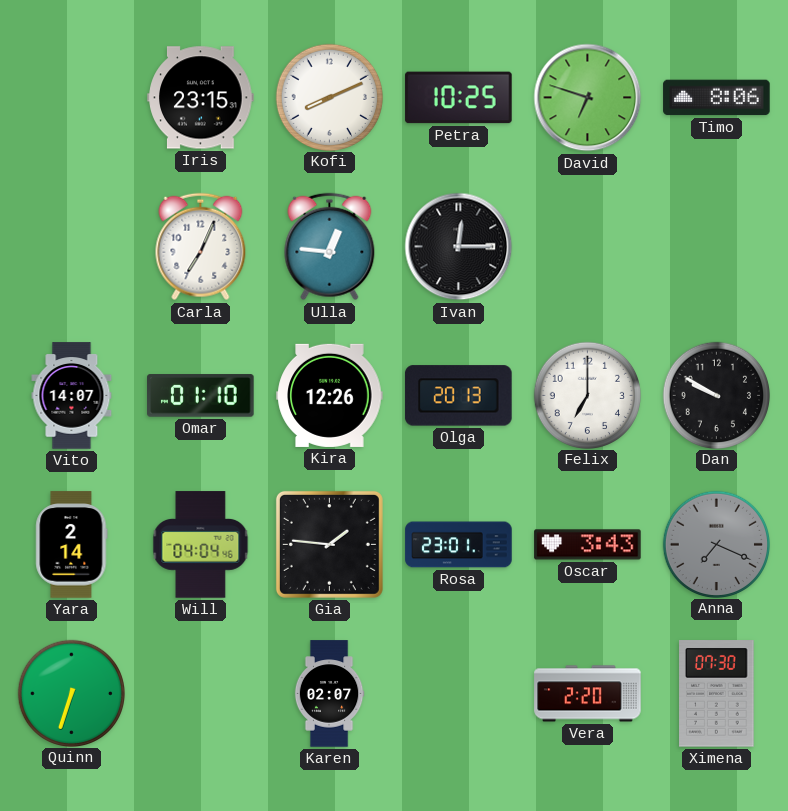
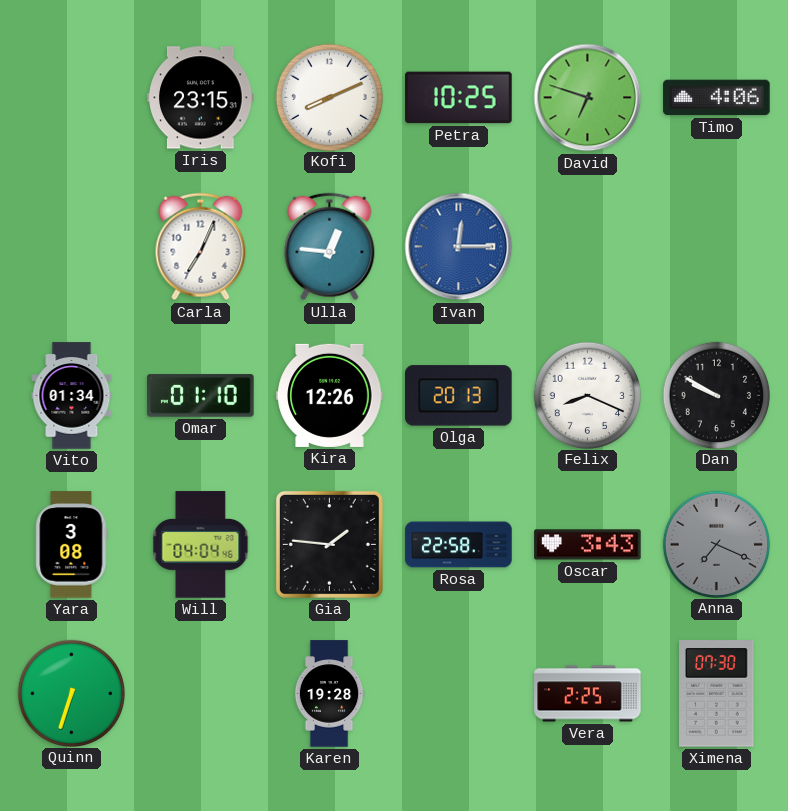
Timo: 8:06 -> 4:06
Ivan dial: black -> blue
Vito: 14:07 -> 01:34
Felix: 7:00 -> 8:19
Yara: 2:14 -> 3:08
Rosa: 23:01 -> 22:58
Karen: 02:07 -> 19:28
Vera: 2:20 -> 2:25
